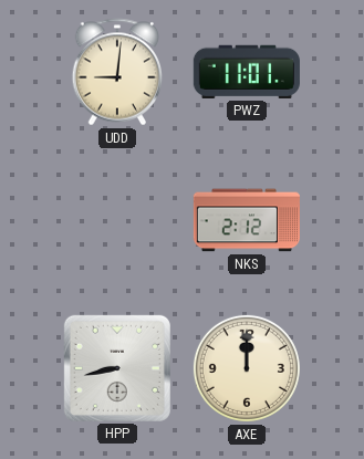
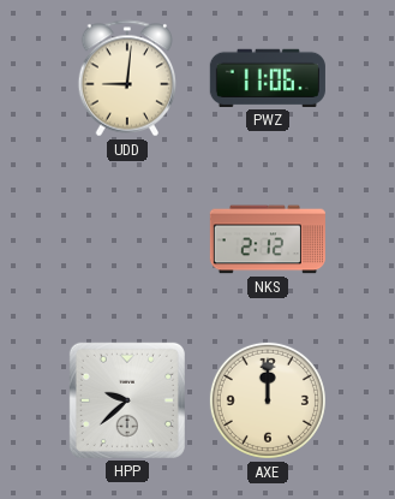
PWZ: 11:01 -> 11:06
HPP: 8:43 -> 9:38
